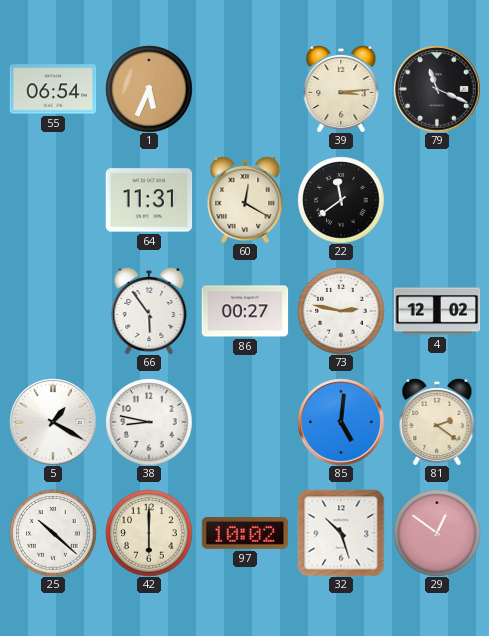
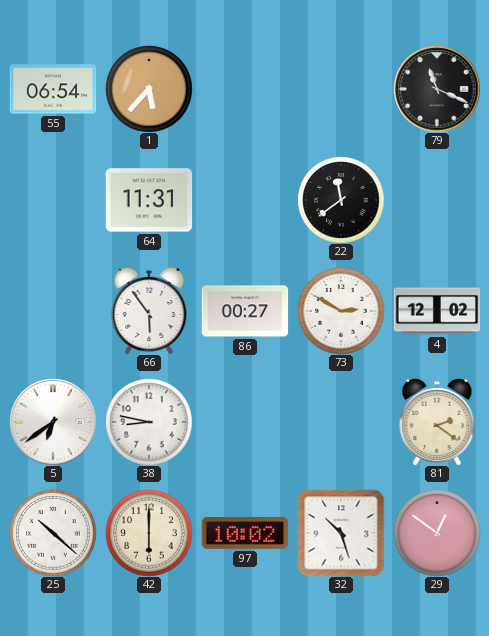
1: 5:34 -> 5:37
39: 3:14 -> none
60: 12:20 -> none
73: 2:47 -> 2:50
5: 1:20 -> 6:39
85: 5:01 -> none
